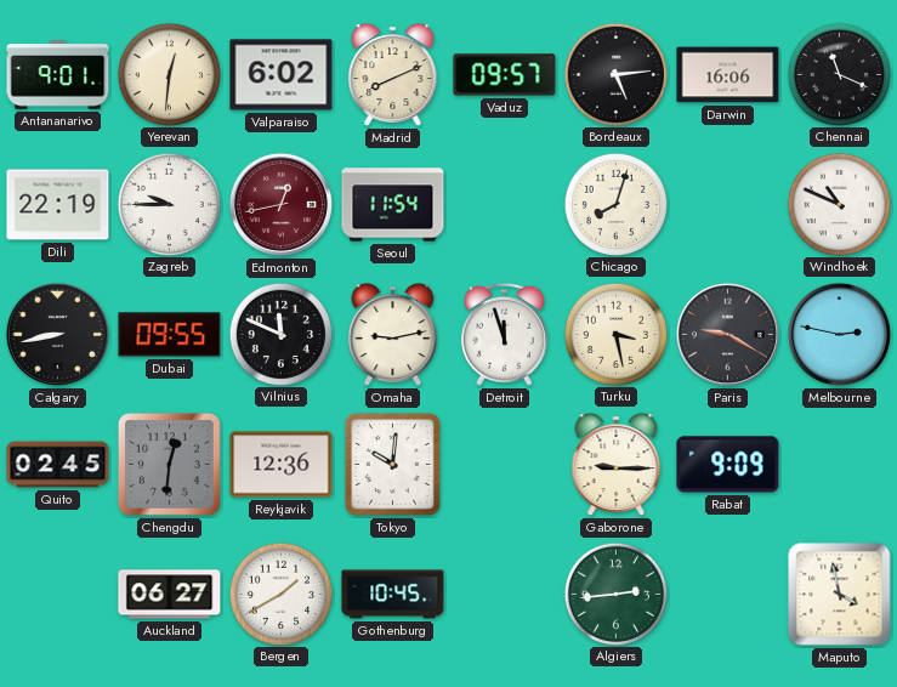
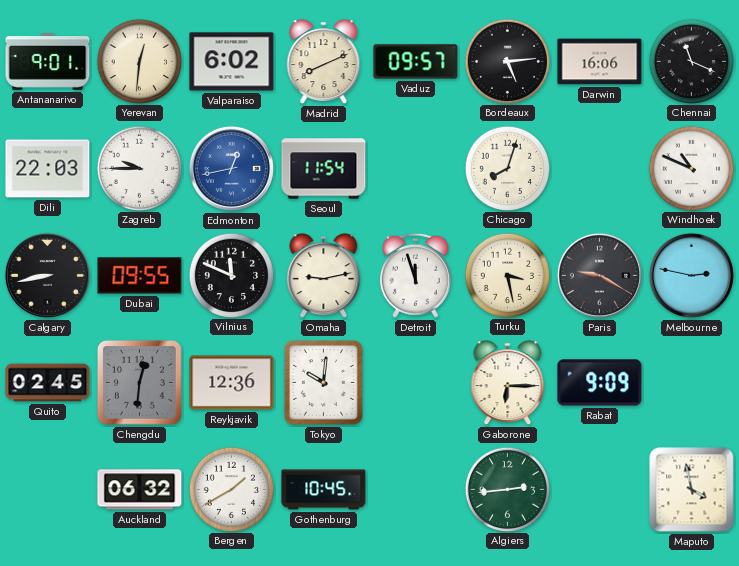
Dili: 22:19 -> 22:03
Edmonton dial: burgundy -> blue
Gaborone: 9:15 -> 6:15
Auckland: 06:27 -> 06:32
